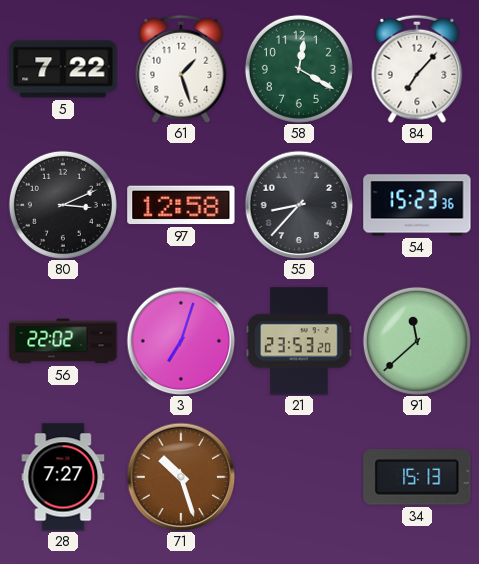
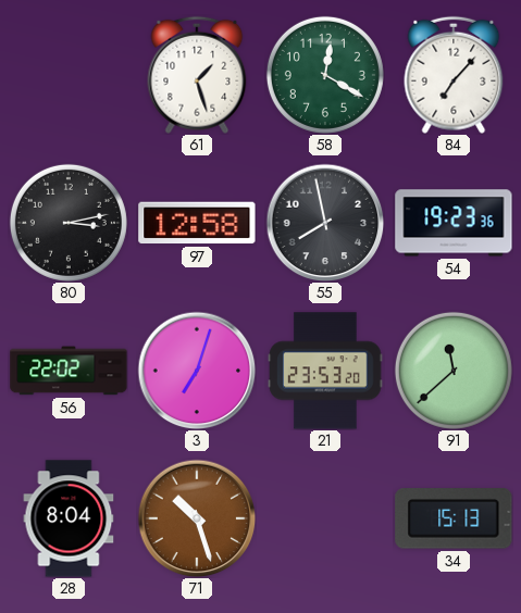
5: 7:22 -> none
80: 3:11 -> 3:13
55: 8:37 -> 7:58
54: 15:23 -> 19:23
28: 7:27 -> 8:04
